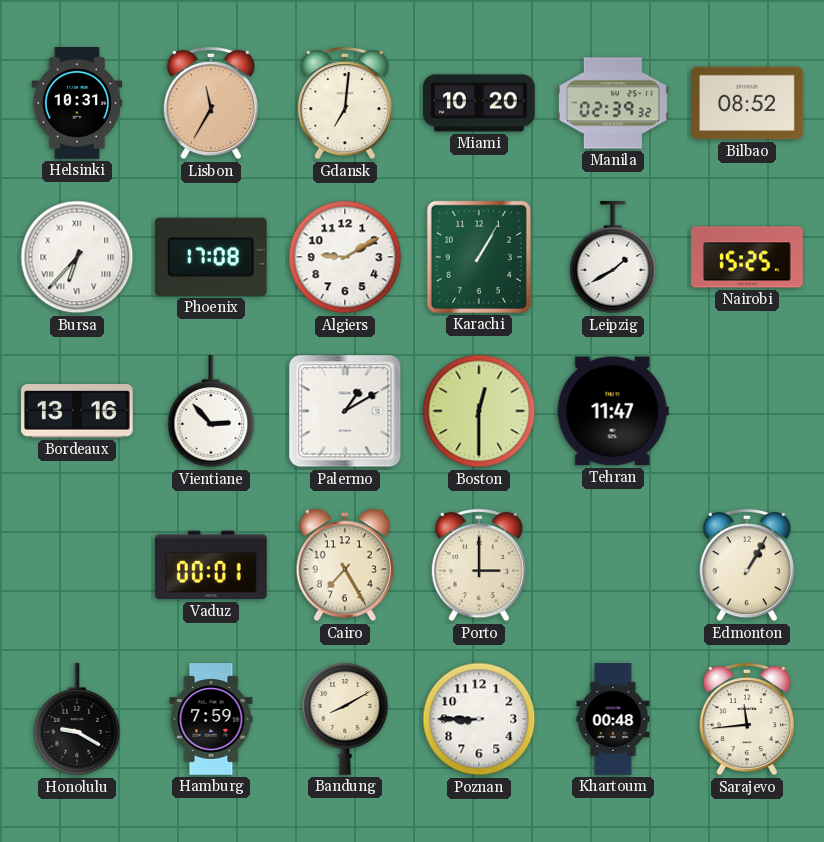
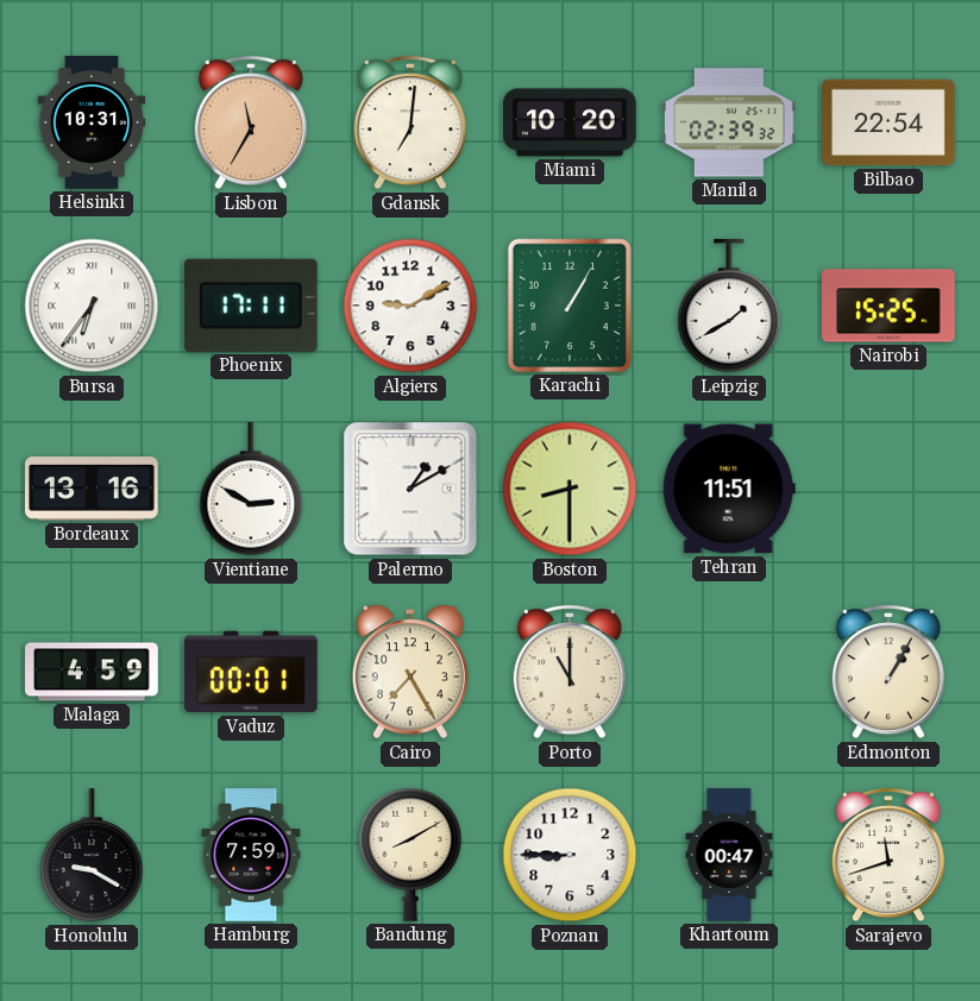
Bilbao: 08:52 -> 22:54
Bursa: 6:37 -> 6:36
Phoenix: 17:08 -> 17:11
Vientiane: 2:53 -> 2:50
Boston: 12:30 -> 8:30
Tehran: 11:47 -> 11:51
Malaga: none -> 4:59
Porto: 3:00 -> 11:00
Khartoum: 00:48 -> 00:47
Sarajevo: 11:44 -> 11:42
